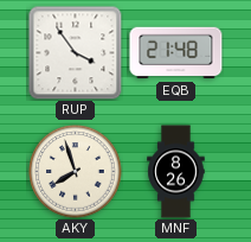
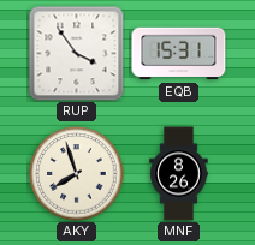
EQB: 21:48 -> 15:31
